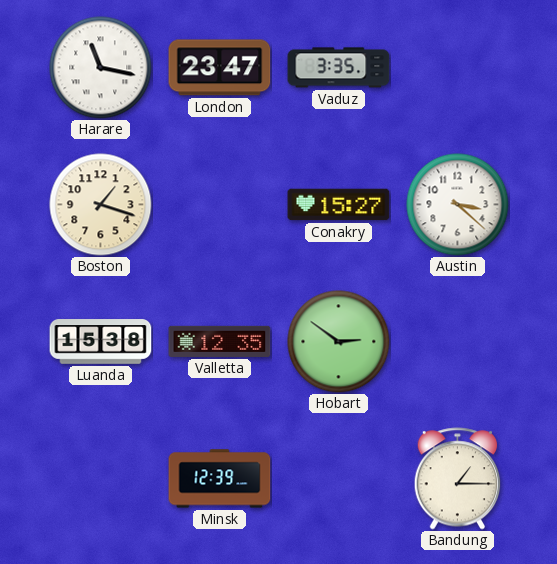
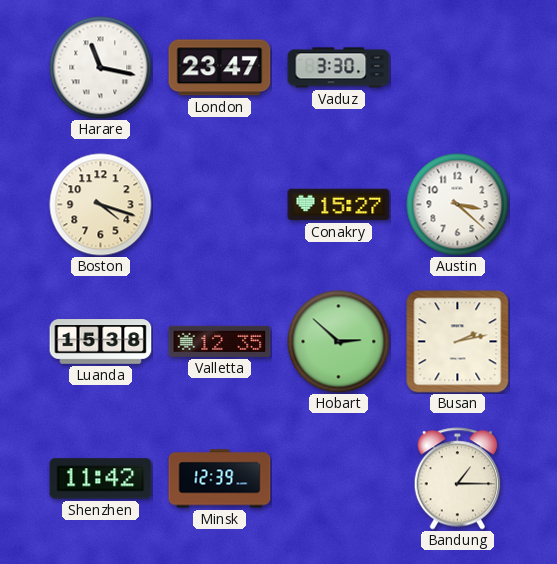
Vaduz: 3:35 -> 3:30
Boston: 1:18 -> 4:18
Hobart: 2:51 -> 2:52
Busan: none -> 2:13
Shenzhen: none -> 11:42
